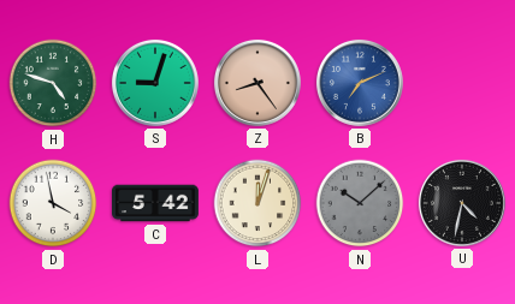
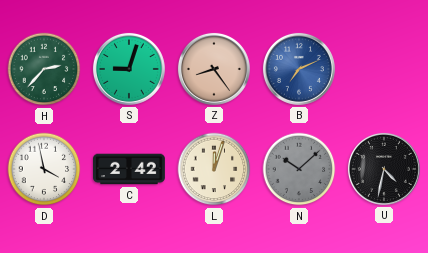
H: 4:48 -> 2:37
C: 5:42 -> 2:42
